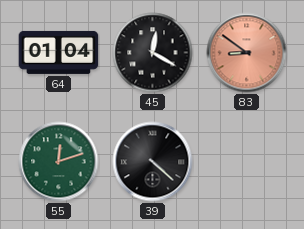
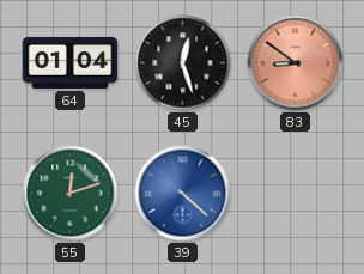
45: 12:20 -> 12:27
39 dial: black -> blue
